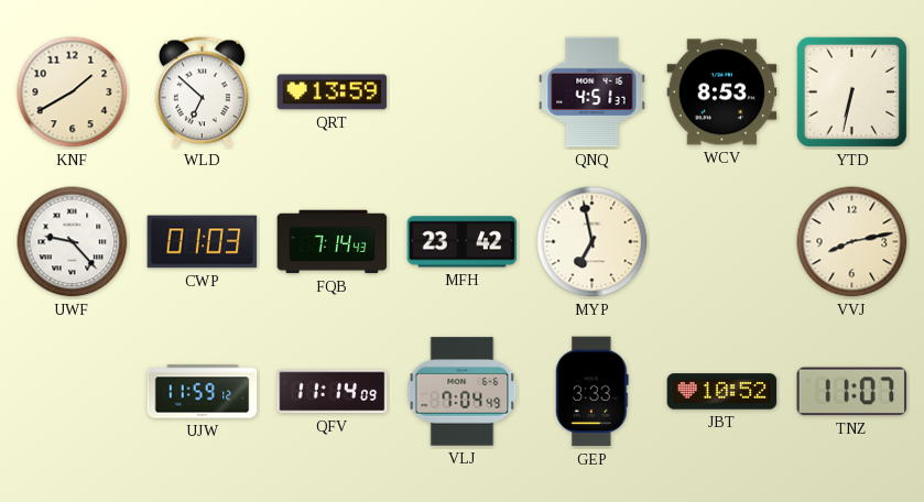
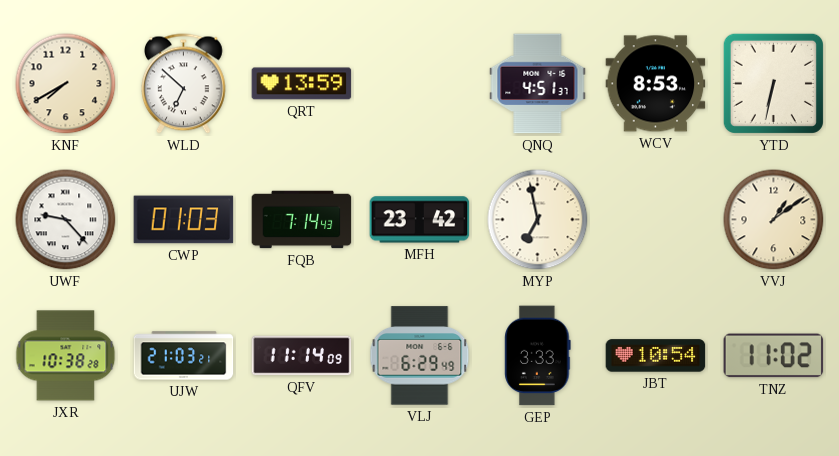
KNF: 1:40 -> 7:40
VVJ: 8:13 -> 1:09
JXR: none -> 10:38
UJW: 11:59 -> 21:03
VLJ: 7:04 -> 6:29
JBT: 10:52 -> 10:54
TNZ: 11:07 -> 11:02
